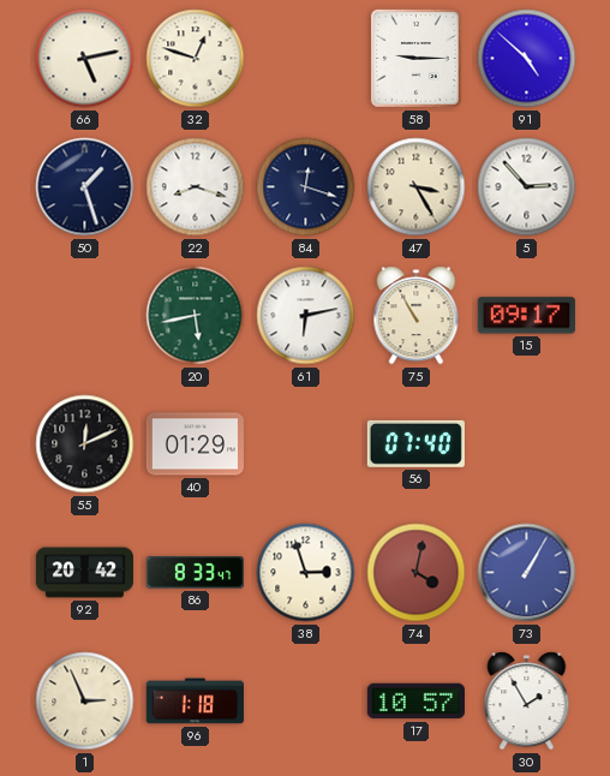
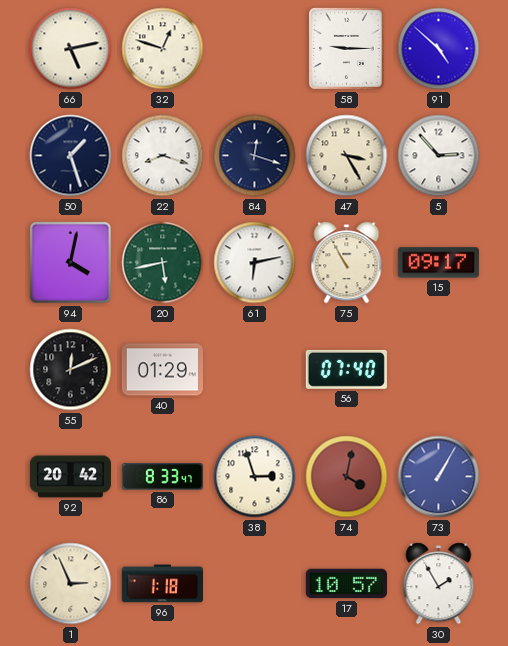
94: none -> 4:02
